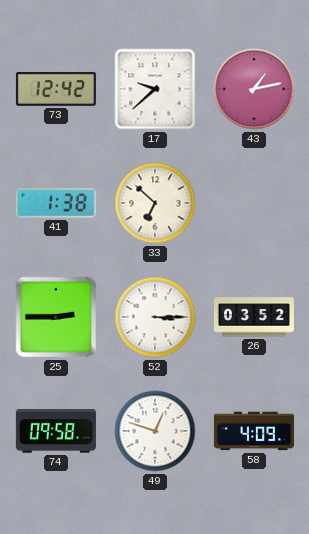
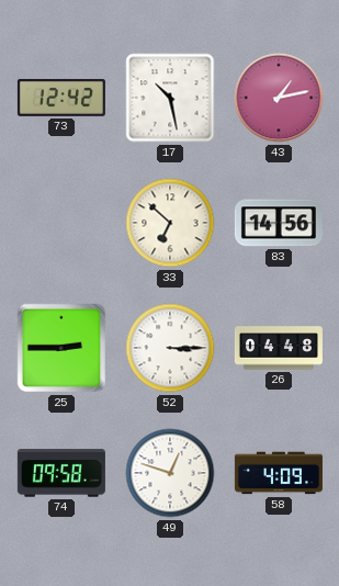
17: 9:38 -> 10:28
41: 1:38 -> none
83: none -> 14:56
26: 03:52 -> 04:48
